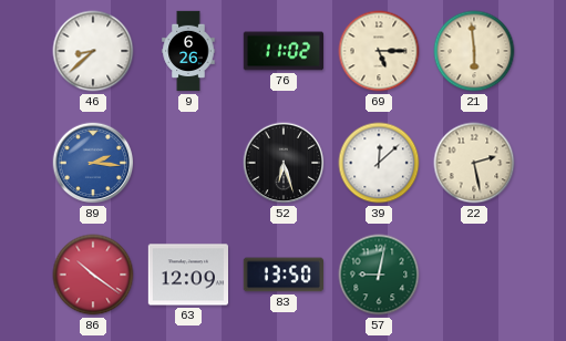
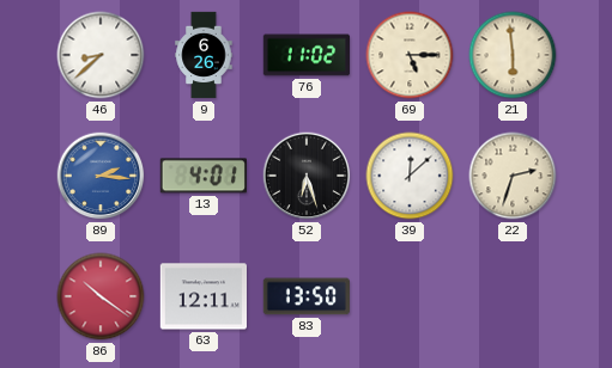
13: none -> 4:01
22: 2:28 -> 2:33
63: 12:09 -> 12:11
57: 9:02 -> none
